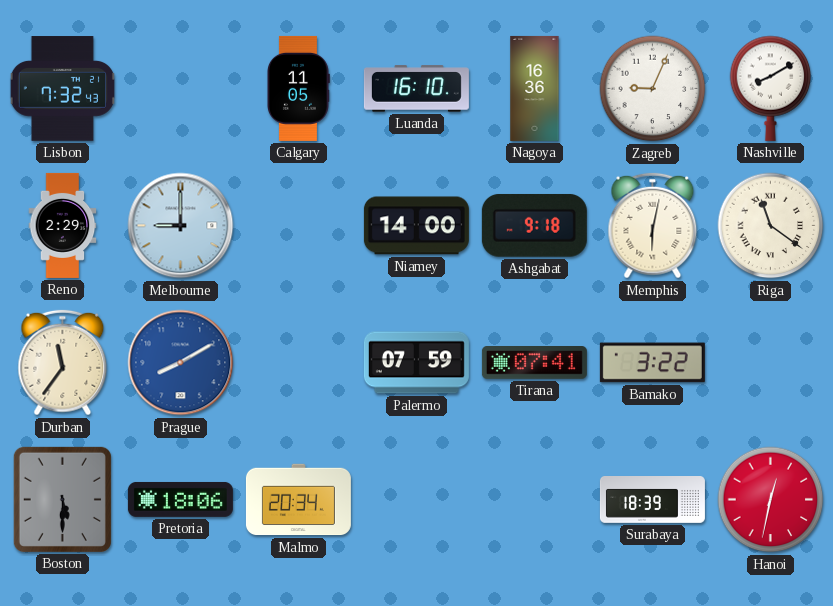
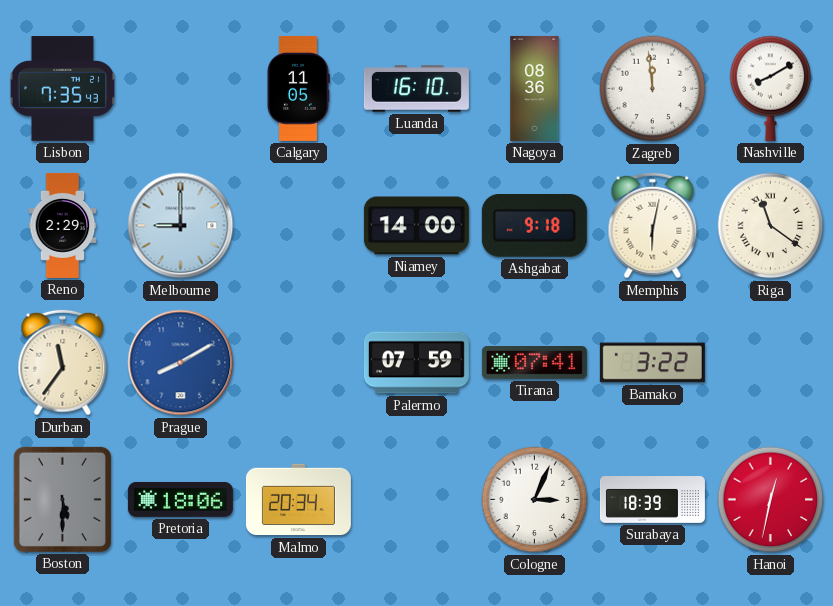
Lisbon: 7:32 -> 7:35
Nagoya: 16:36 -> 08:36
Zagreb: 9:04 -> 11:59
Cologne: none -> 3:04
